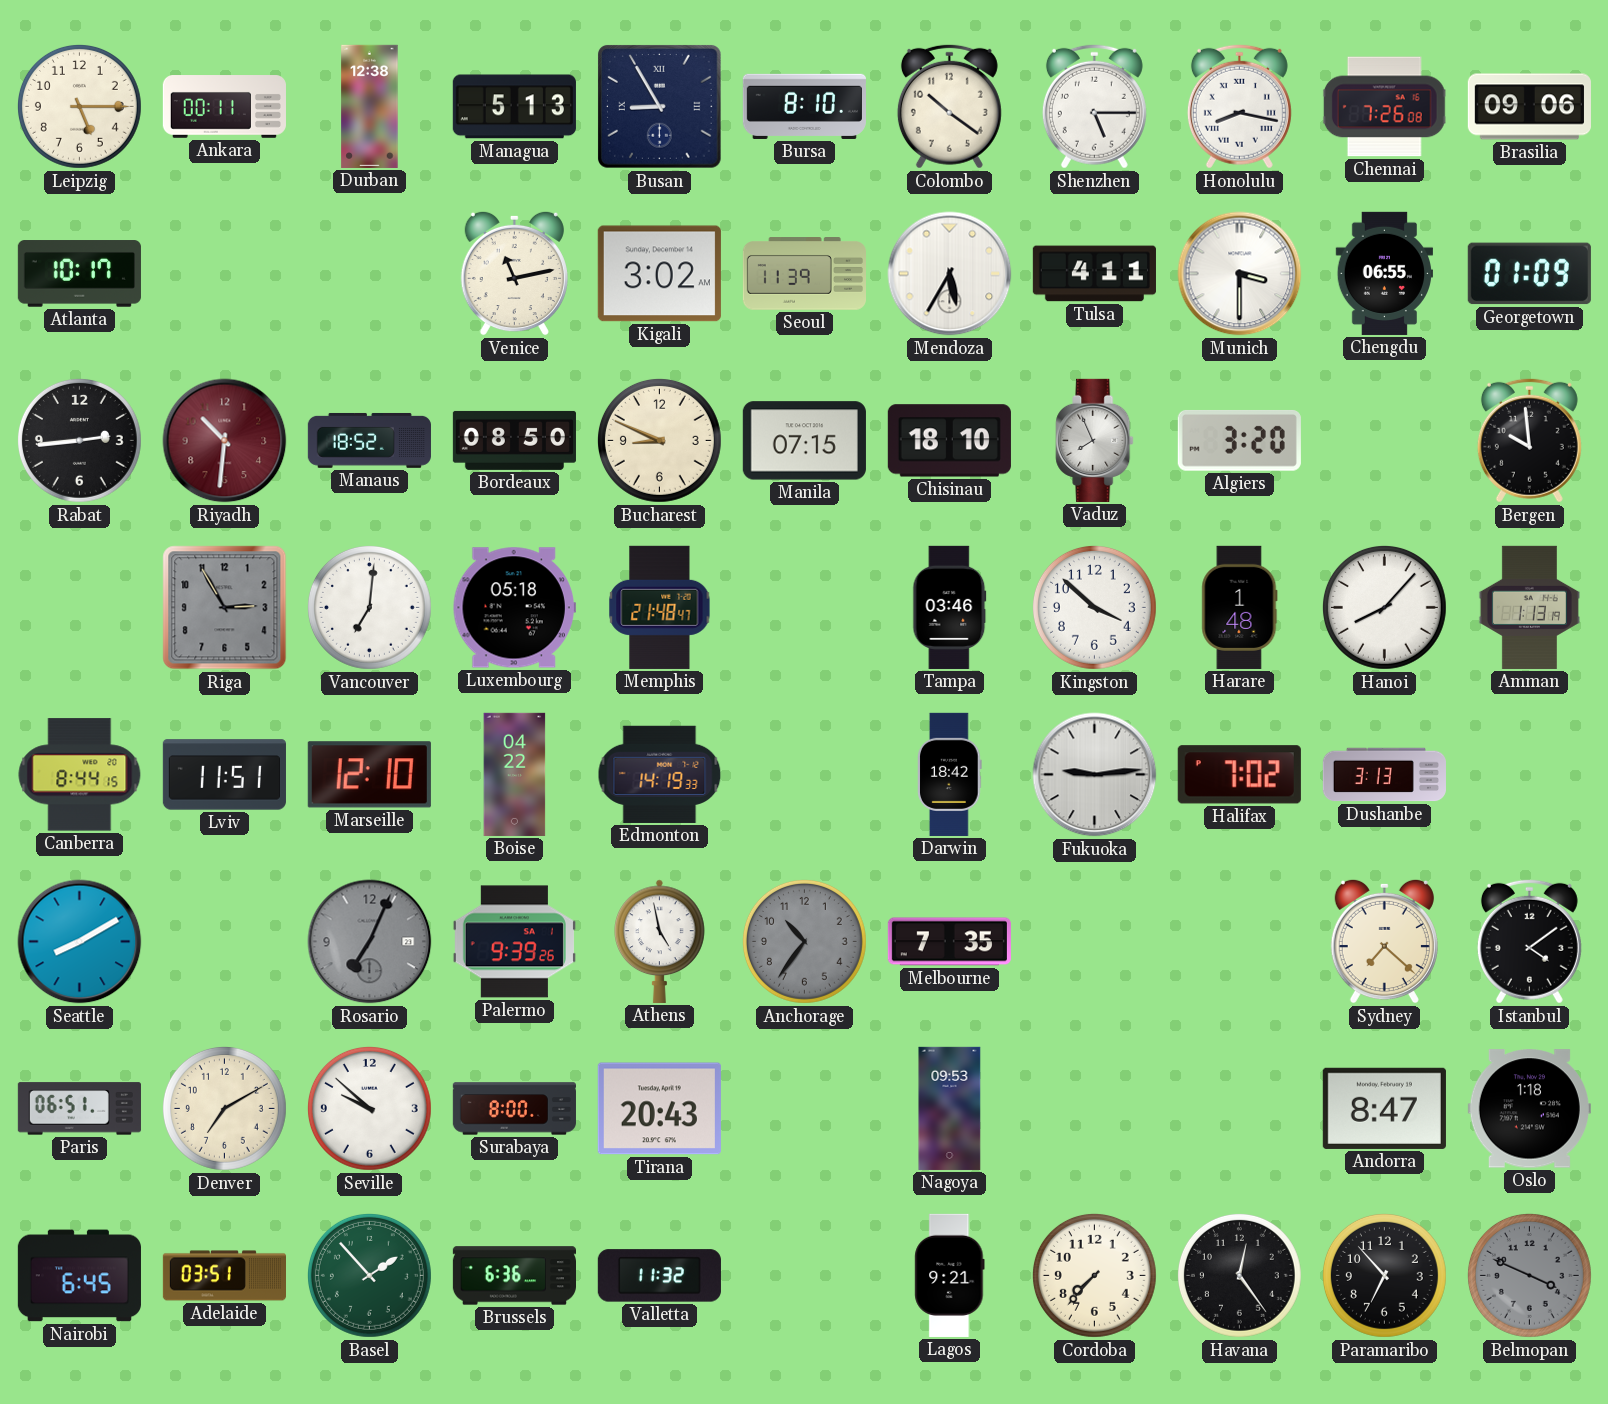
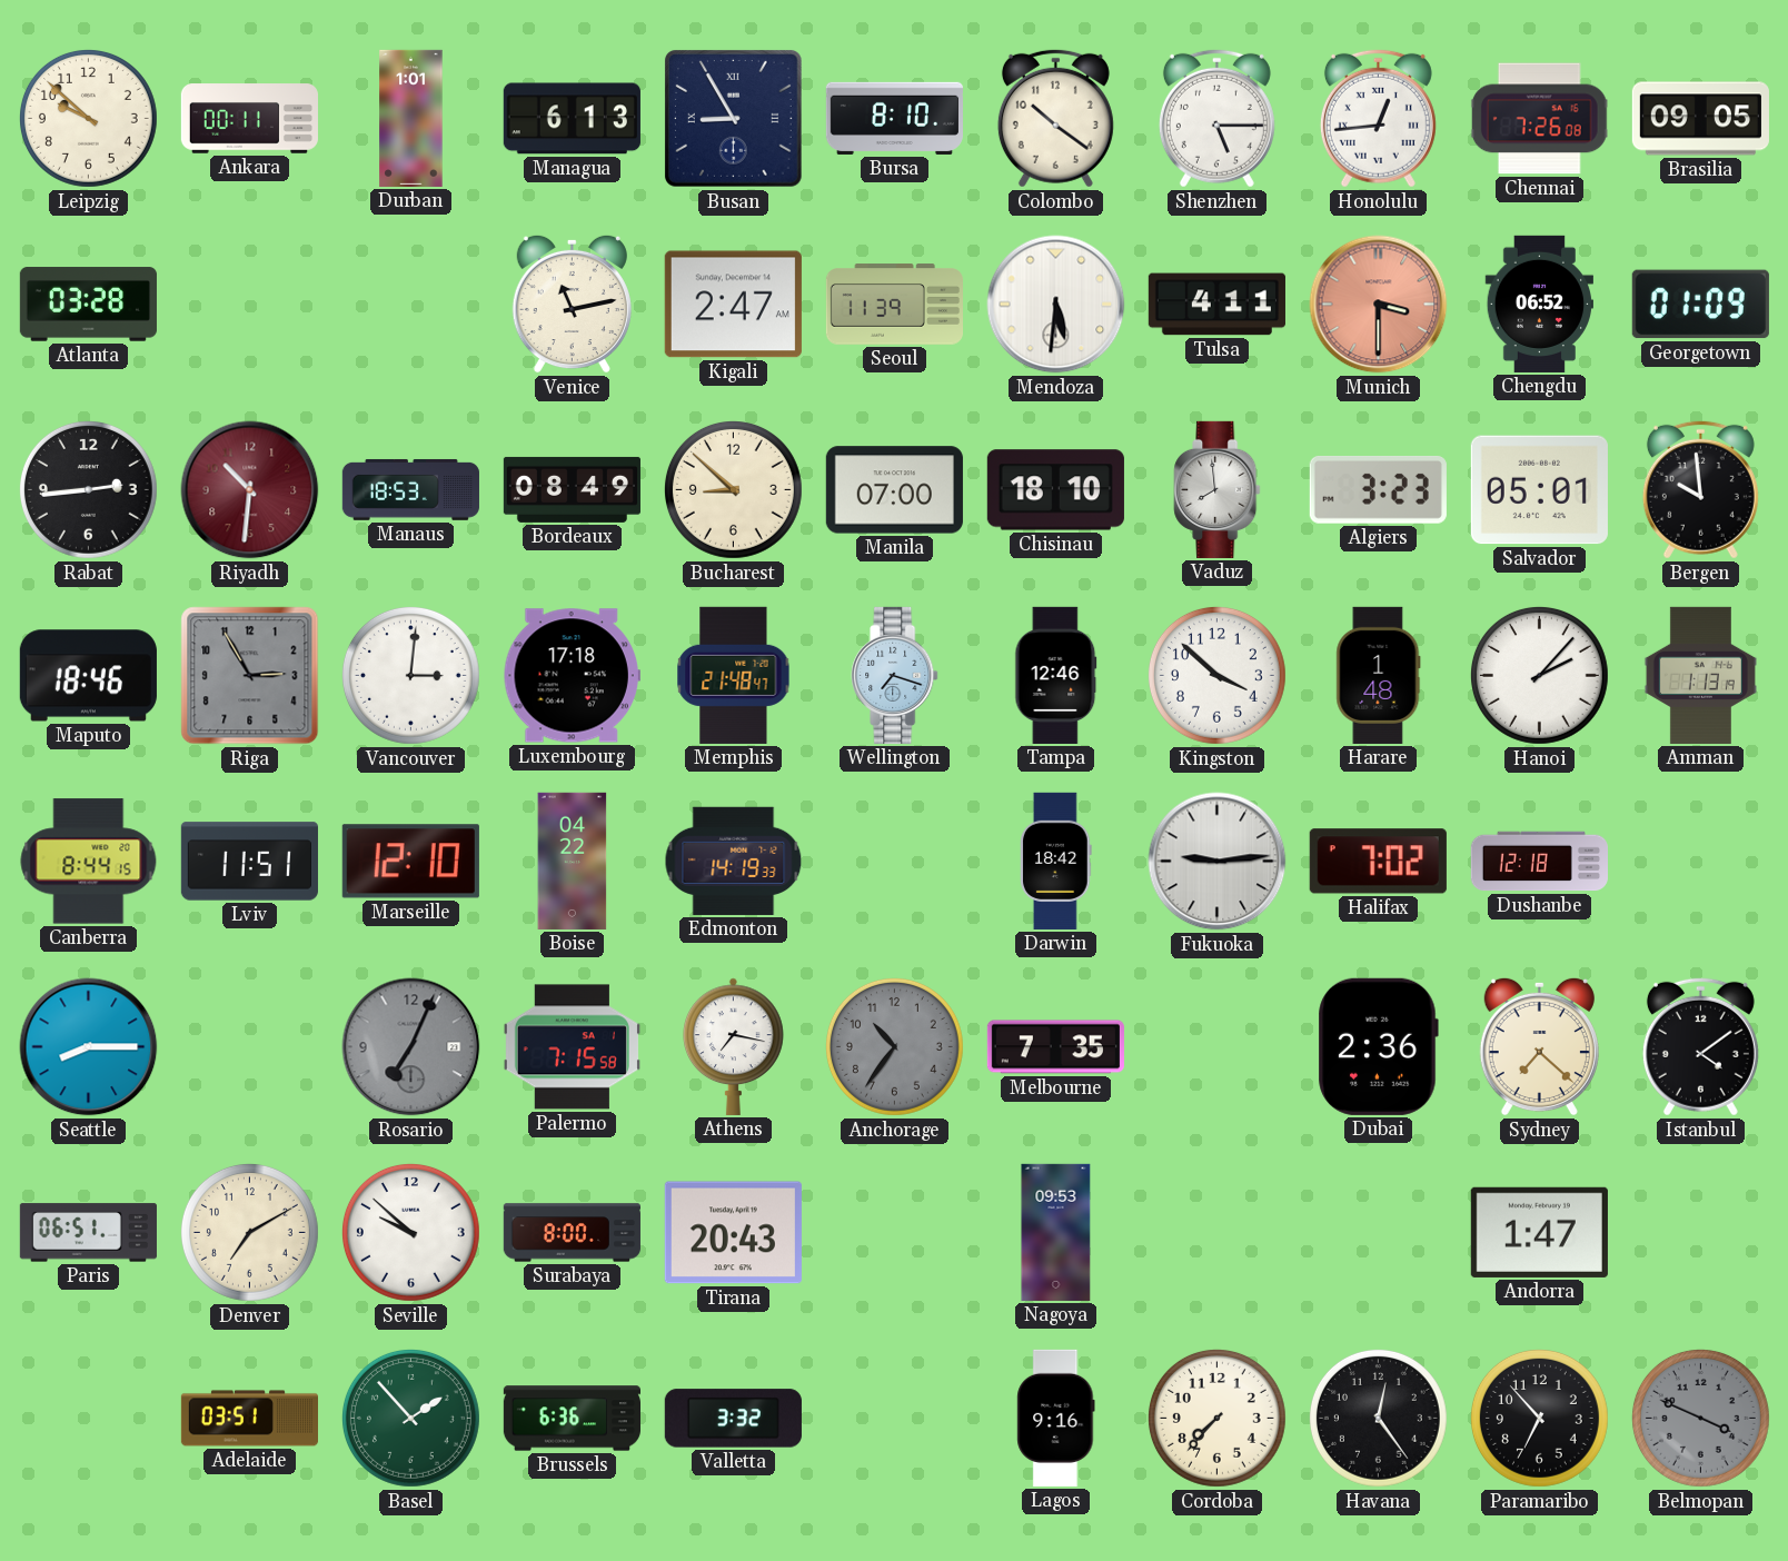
Leipzig: 5:15 -> 9:52
Durban: 12:38 -> 1:01
Managua: 5:13 -> 6:13
Honolulu: 8:17 -> 12:44
Brasilia: 09:06 -> 09:05
Atlanta: 10:17 -> 03:28
Kigali: 3:02 -> 2:47
Mendoza: 5:35 -> 5:31
Munich dial: white -> salmon
Chengdu: 06:55 -> 06:52
Manaus: 18:52 -> 18:53
Bordeaux: 08:50 -> 08:49
Bucharest: 8:49 -> 8:52
Manila: 07:15 -> 07:00
Vaduz: 7:56 -> 7:59
Algiers: 3:20 -> 3:23
Salvador: none -> 05:01
Maputo: none -> 18:46
Vancouver: 7:01 -> 3:01
Luxembourg: 05:18 -> 17:18
Wellington: none -> 7:18
Tampa: 03:46 -> 12:46
Hanoi: 8:07 -> 2:07
Dushanbe: 3:13 -> 12:18
Seattle: 8:10 -> 8:15
Palermo: 9:39 -> 7:15
Athens: 4:58 -> 7:17
Dubai: none -> 2:36
Andorra: 8:47 -> 1:47
Oslo: 1:18 -> none
Nairobi: 6:45 -> none
Valletta: 11:32 -> 3:32
Lagos: 9:21 -> 9:16
